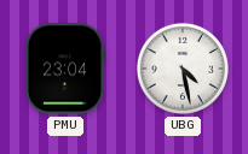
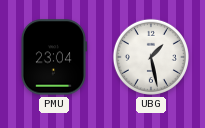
UBG: 4:28 -> 1:28
